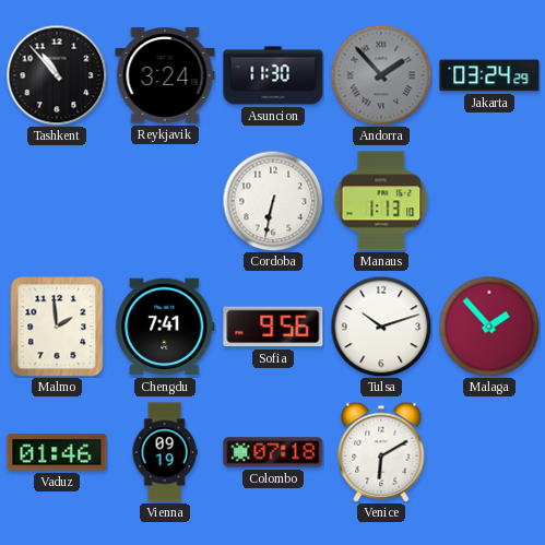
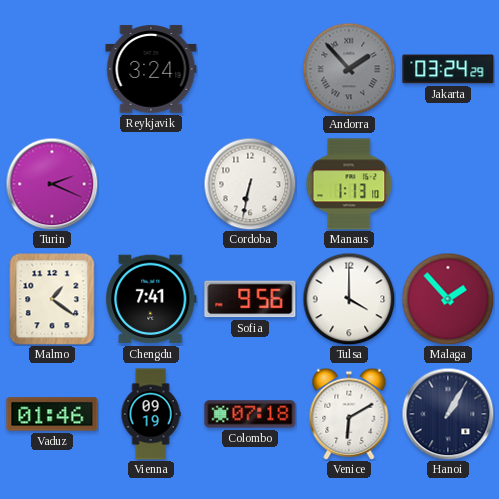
Tashkent: 10:53 -> none
Asuncion: 11:30 -> none
Turin: none -> 2:19
Malmo: 1:59 -> 1:21
Tulsa: 10:12 -> 4:00
Hanoi: none -> 1:05
